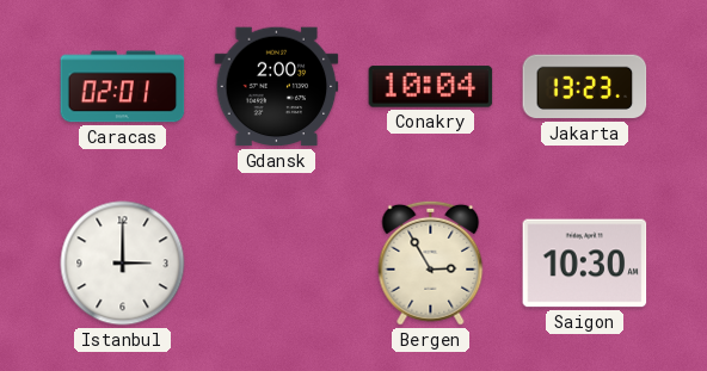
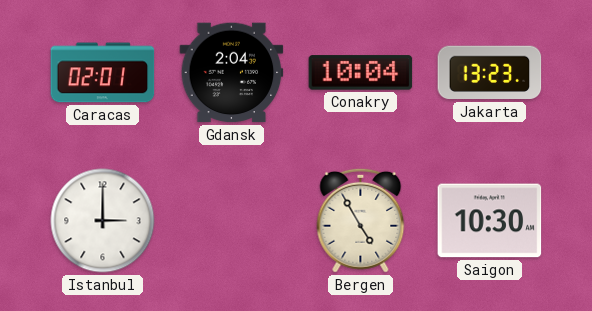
Gdansk: 2:00 -> 2:04
Bergen: 2:55 -> 4:55
